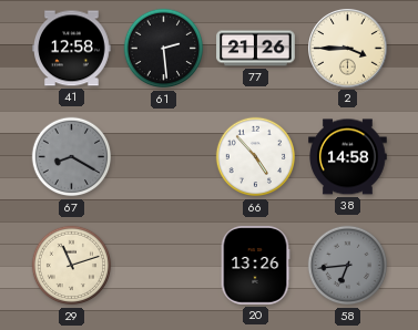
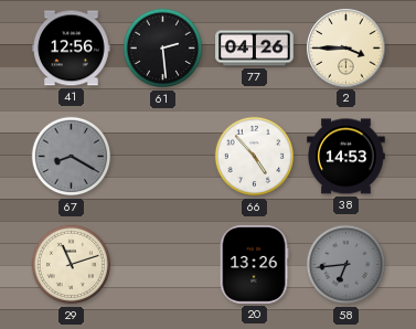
41: 12:58 -> 12:56
77: 21:26 -> 04:26
38: 14:58 -> 14:53
